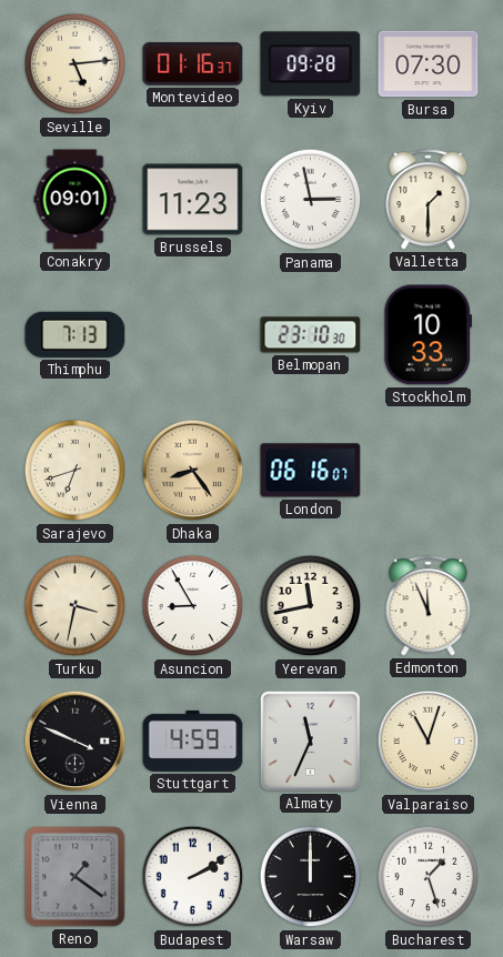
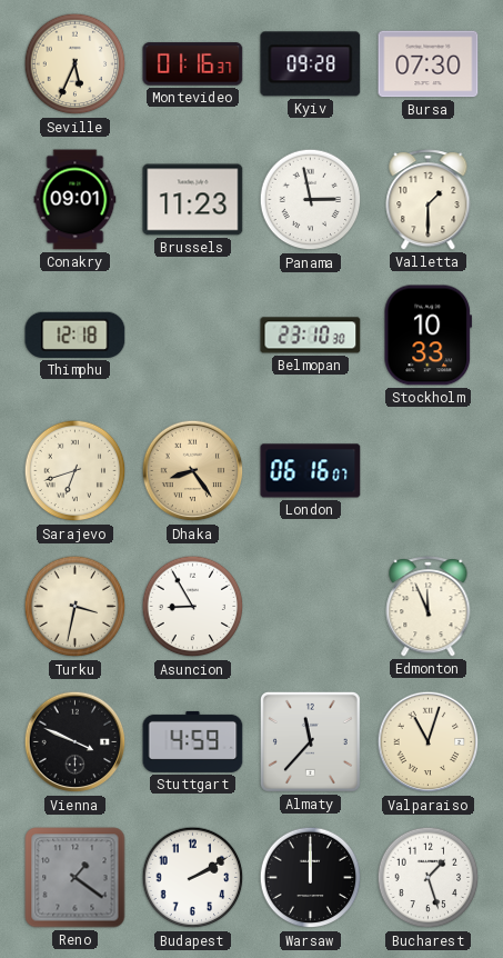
Seville: 5:14 -> 5:34
Thimphu: 7:13 -> 12:18
Yerevan: 11:43 -> none
Almaty: 11:34 -> 11:37
